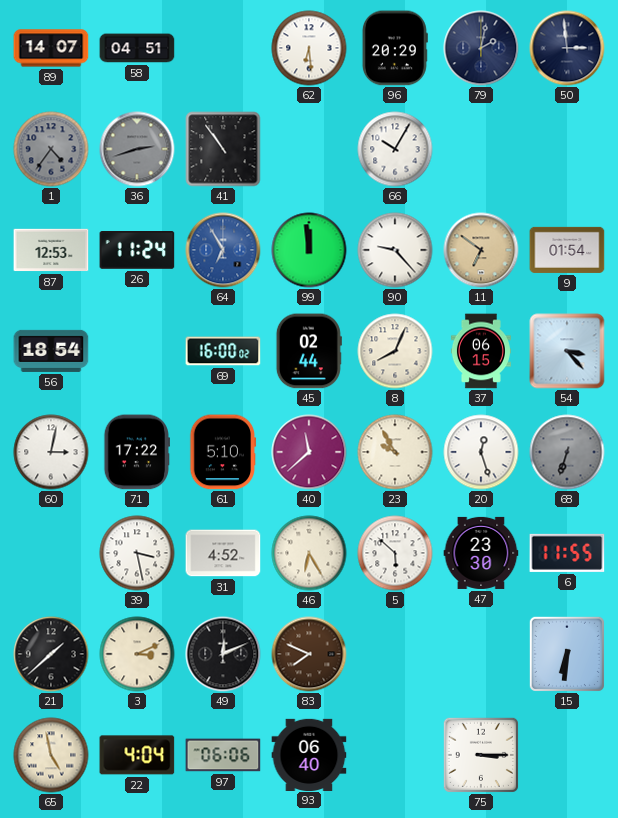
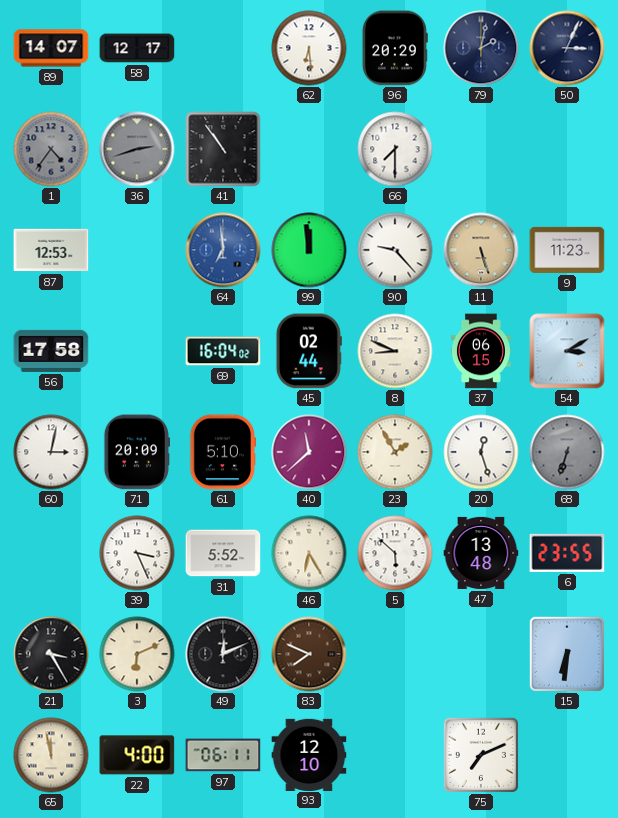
58: 04:51 -> 12:17
50: 2:59 -> 3:04
66: 10:05 -> 7:30
26: 11:24 -> none
64: 6:55 -> 6:59
11: 6:51 -> 5:27
9: 01:54 -> 11:23
56: 18:54 -> 17:58
69: 16:00 -> 16:04
8: 8:04 -> 8:49
54: 3:23 -> 3:10
71: 17:22 -> 20:09
23: 9:55 -> 1:55
39: 3:28 -> 3:26
31: 4:52 -> 5:52
47: 23:30 -> 13:48
6: 11:55 -> 23:55
21: 1:38 -> 3:25
3: 3:11 -> 6:11
65: 4:58 -> 11:58
22: 4:04 -> 4:00
97: 06:06 -> 06:11
93: 06:40 -> 12:10
75: 3:15 -> 7:11
